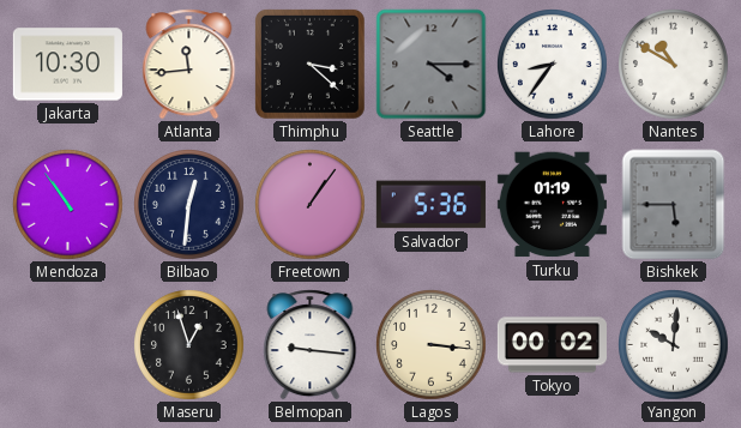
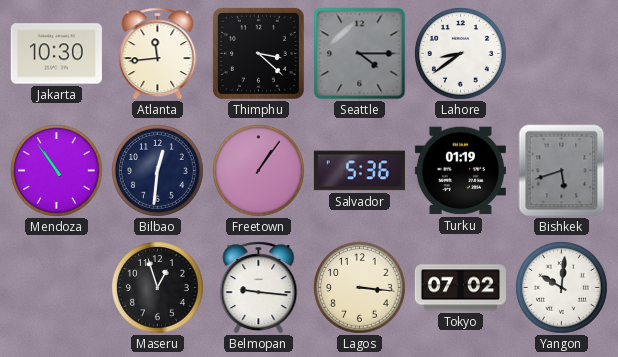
Lahore: 8:36 -> 8:39
Nantes: 10:50 -> none
Bishkek: 5:45 -> 5:42
Tokyo: 00:02 -> 07:02
